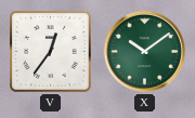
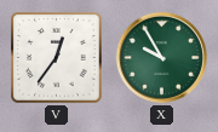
X: 10:09 -> 9:55
